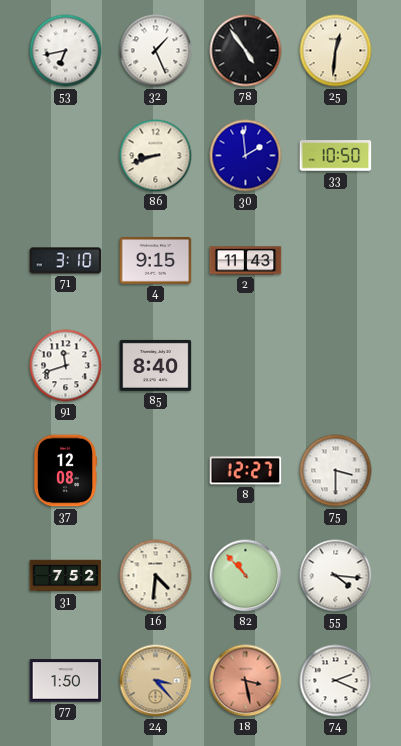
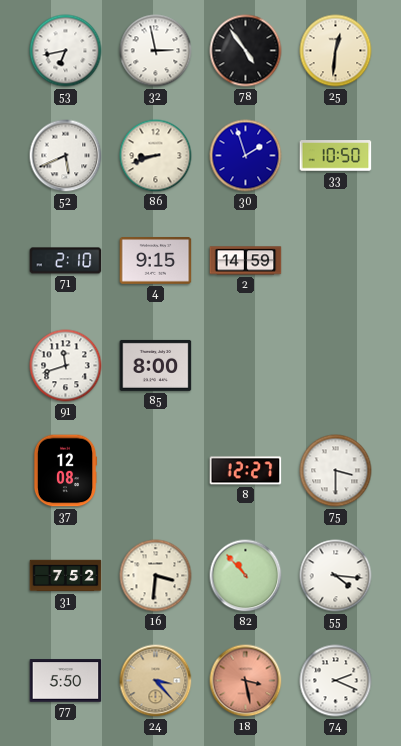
32: 1:26 -> 2:58
52: none -> 5:41
30: 1:59 -> 1:57
71: 3:10 -> 2:10
2: 11:43 -> 14:59
85: 8:40 -> 8:00
16: 4:31 -> 3:31
77: 1:50 -> 5:50
